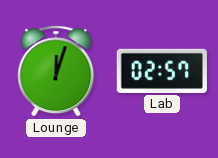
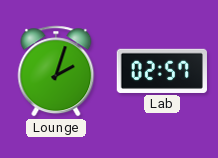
Lounge: 12:03 -> 2:03
